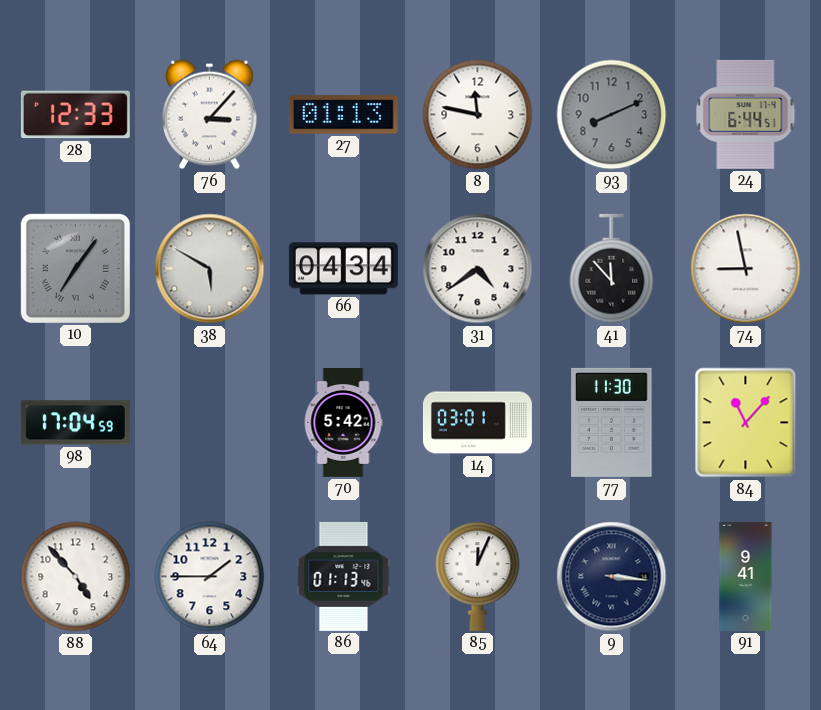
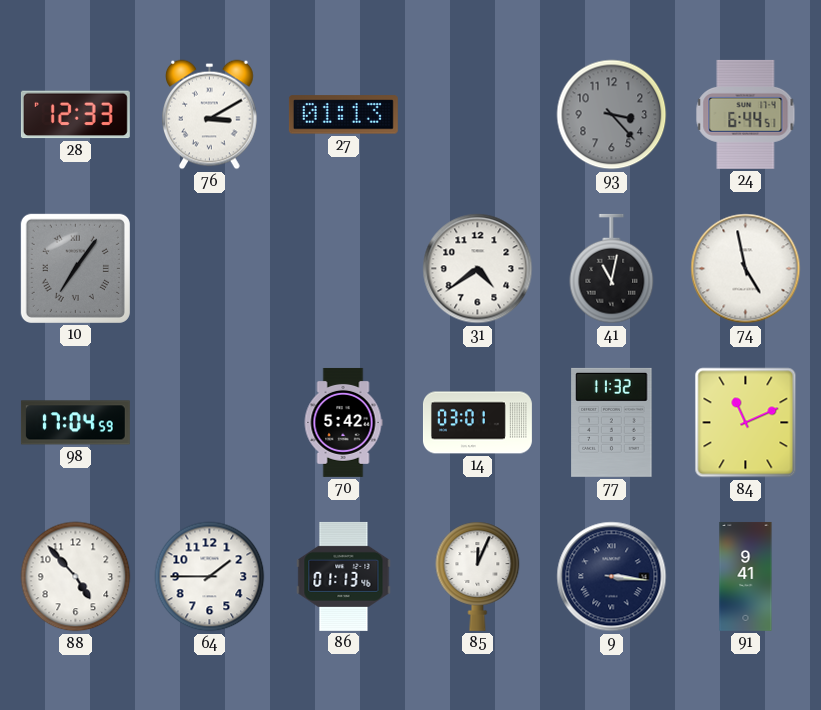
76: 3:07 -> 3:10
8: 11:47 -> none
93: 8:11 -> 3:23
38: 5:50 -> none
66: 04:34 -> none
41: 11:53 -> 11:02
74: 8:58 -> 4:58
77: 11:30 -> 11:32
84: 11:07 -> 11:11
